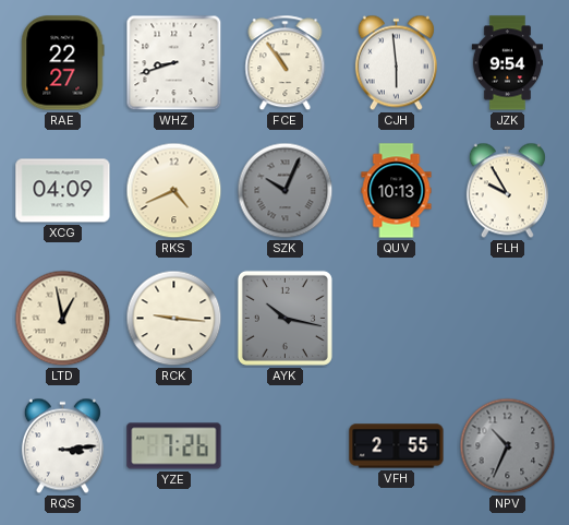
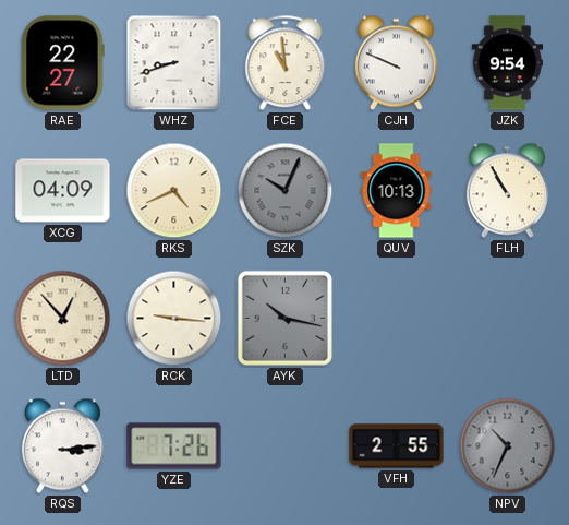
FCE: 10:54 -> 10:59
CJH: 5:59 -> 9:49
FLH: 9:55 -> 10:55
LTD: 12:58 -> 12:53
